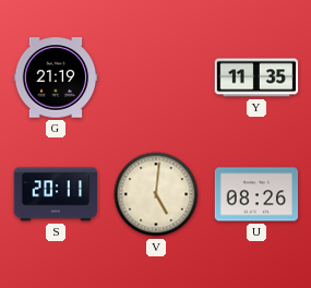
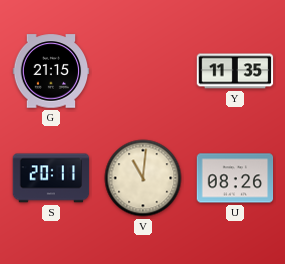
G: 21:19 -> 21:15
V: 5:01 -> 11:01
